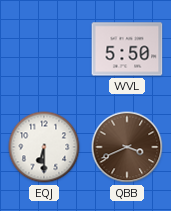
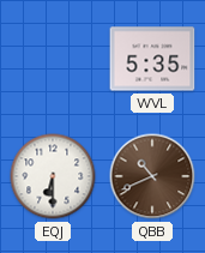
WVL: 5:50 -> 5:35
QBB: 3:41 -> 10:41
